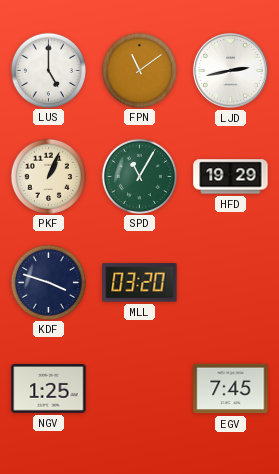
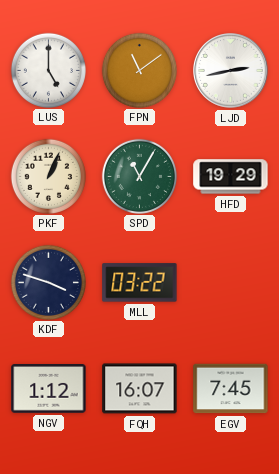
MLL: 03:20 -> 03:22
NGV: 1:25 -> 1:12
FQH: none -> 16:07
